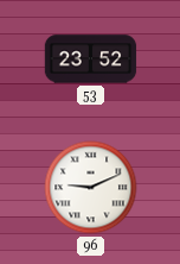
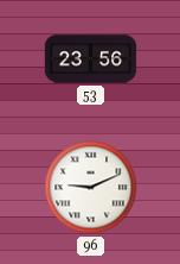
53: 23:52 -> 23:56
